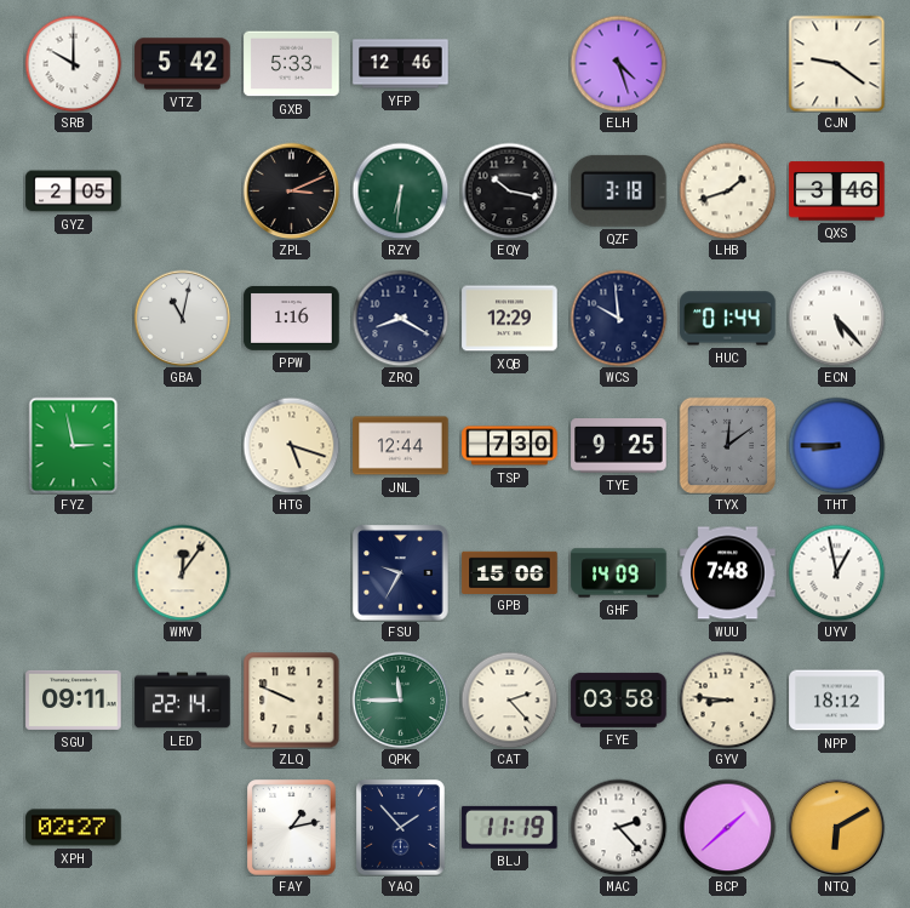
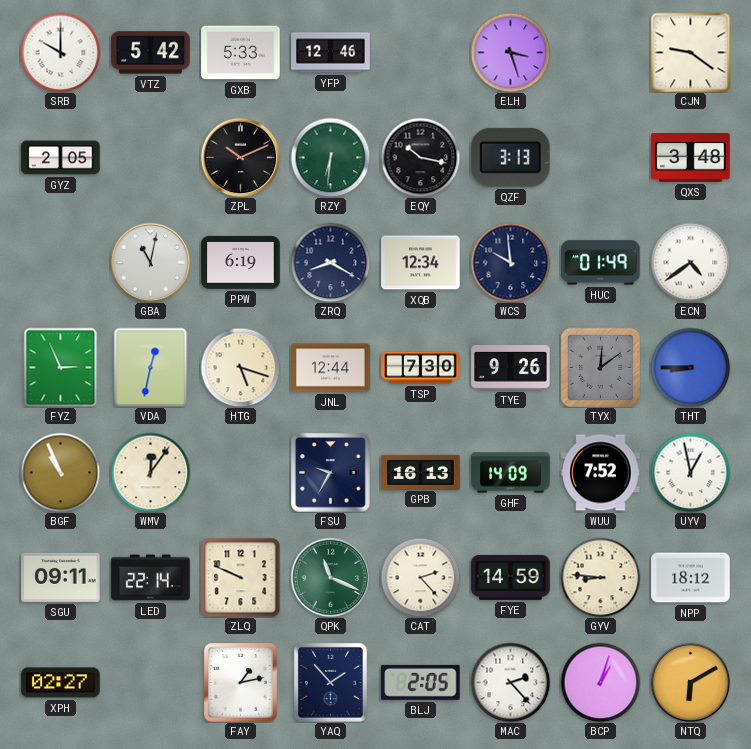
ELH: 4:27 -> 3:27
ZPL: 3:11 -> 10:11
QZF: 3:18 -> 3:13
LHB: 1:42 -> none
QXS: 3:46 -> 3:48
PPW: 1:16 -> 6:19
XQB: 12:29 -> 12:34
HUC: 01:44 -> 01:49
ECN: 5:23 -> 4:39
FYZ: 2:58 -> 2:56
VDA: none -> 12:32
TYE: 9:25 -> 9:26
BGF: none -> 10:56
GPB: 15:06 -> 16:13
WUU: 7:48 -> 7:52
QPK: 11:45 -> 11:19
FYE: 03:58 -> 14:59
BLJ: 11:19 -> 2:05
BCP: 1:38 -> 1:03
